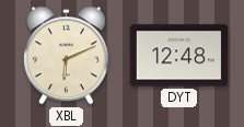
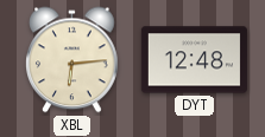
XBL: 6:11 -> 6:14
